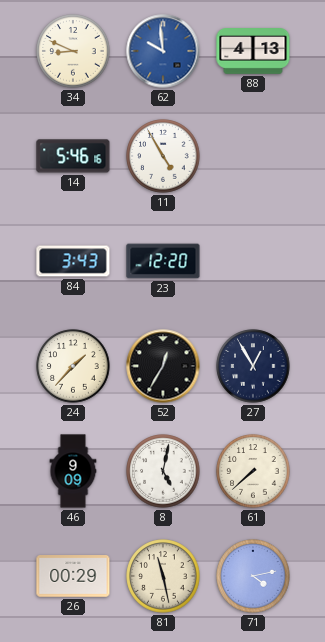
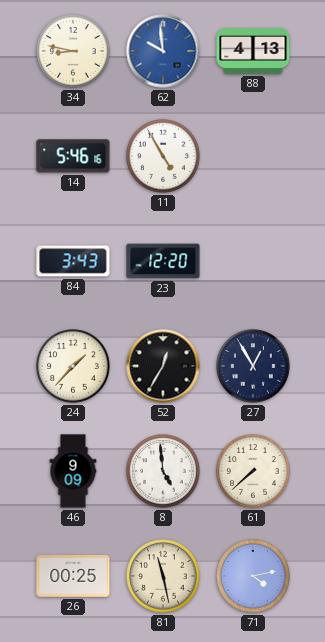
34: 8:49 -> 8:47
8: 5:02 -> 4:59
26: 00:29 -> 00:25
